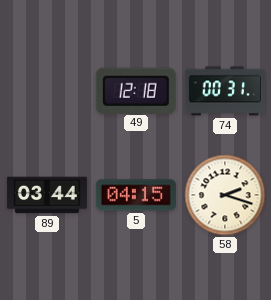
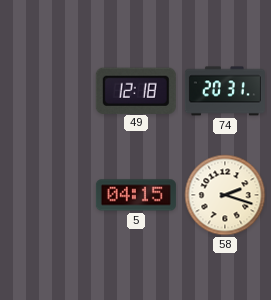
74: 00:31 -> 20:31
89: 03:44 -> none
